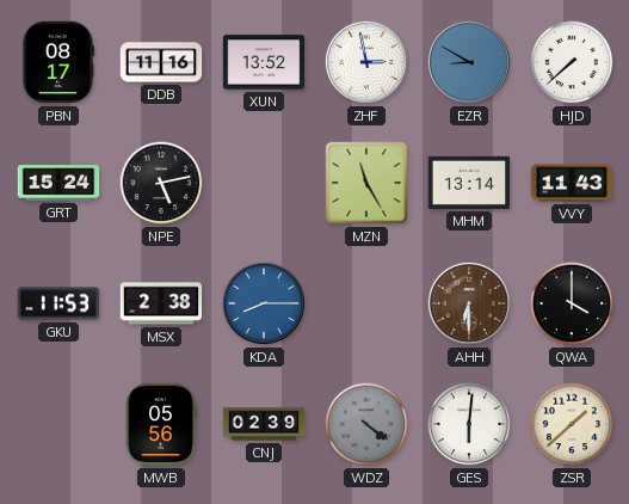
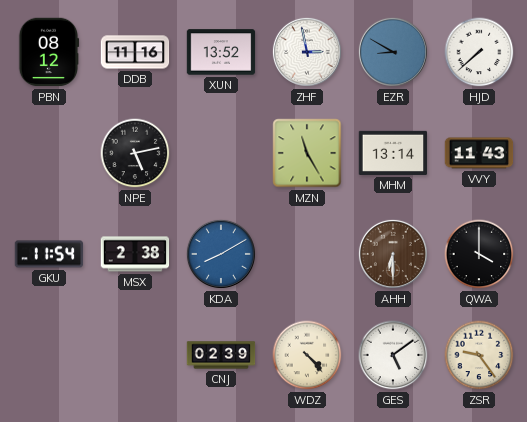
PBN: 08:17 -> 08:12
GRT: 15:24 -> none
GKU: 11:53 -> 11:54
KDA: 8:15 -> 8:10
MWB: 05:56 -> none
WDZ: 4:21 -> 4:23
WDZ dial: grey -> cream
GES: 6:01 -> 5:09
ZSR: 1:38 -> 9:24
